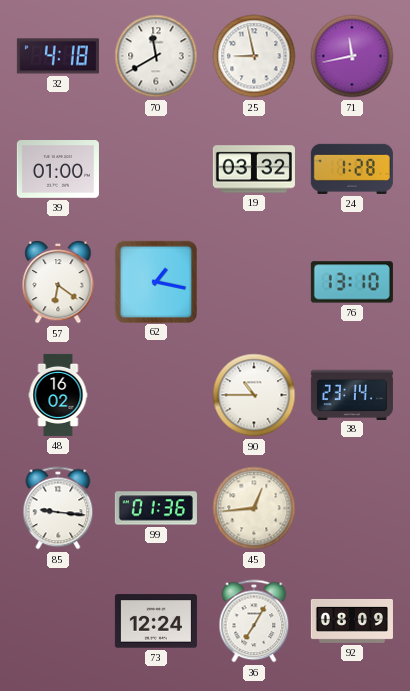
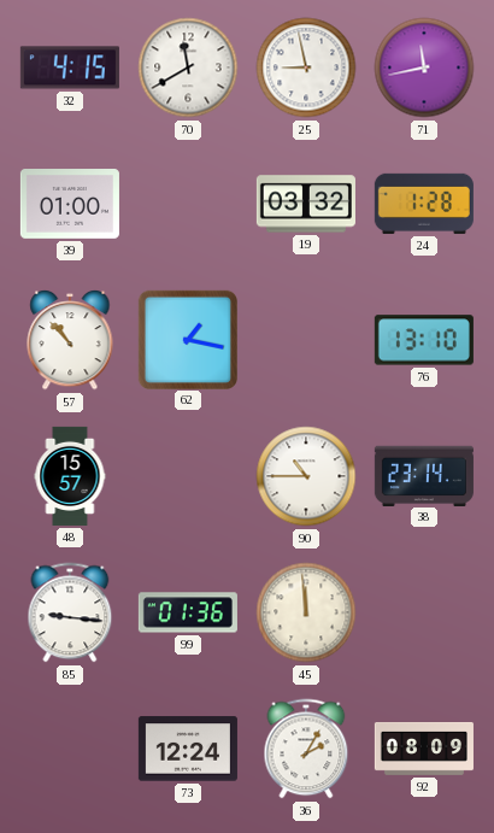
32: 4:18 -> 4:15
57: 6:21 -> 10:53
48: 16:02 -> 15:57
45: 12:44 -> 11:59
36: 7:05 -> 2:05
